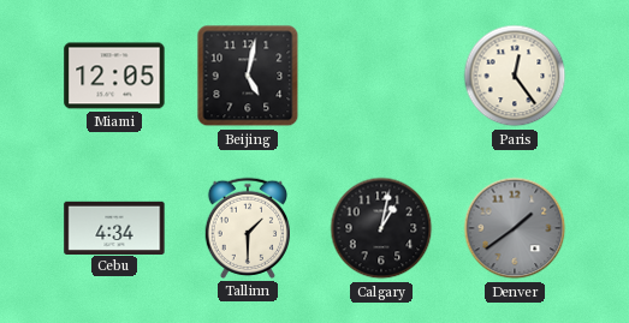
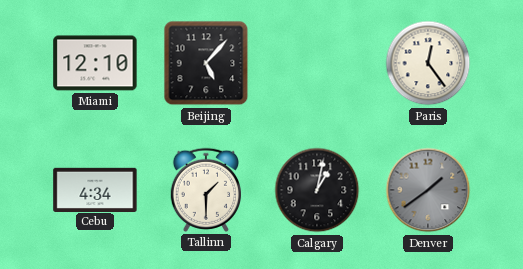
Miami: 12:05 -> 12:10
Beijing: 5:02 -> 5:07
